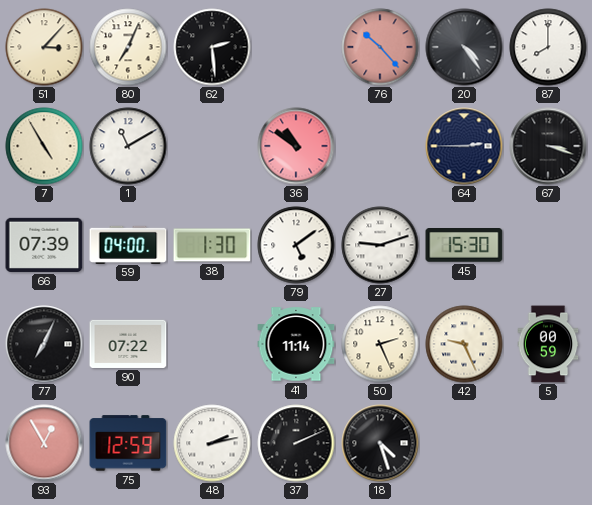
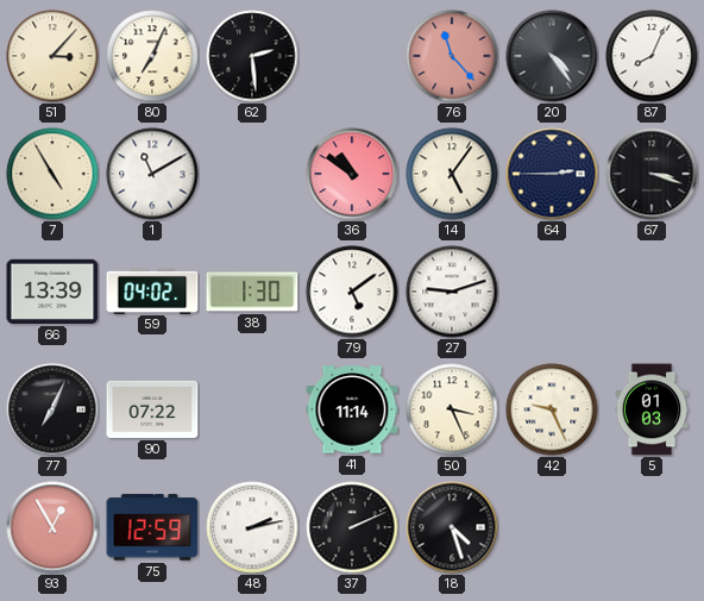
76: 10:23 -> 11:23
87: 8:00 -> 8:04
14: none -> 5:06
66: 07:39 -> 13:39
59: 04:00 -> 04:02
45: 15:30 -> none
50: 2:26 -> 3:26
5: 00:59 -> 01:03
